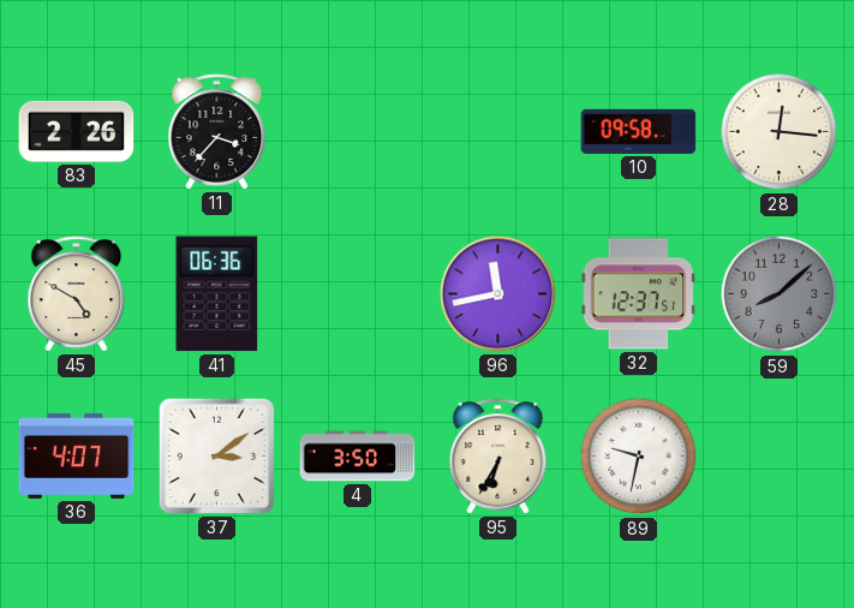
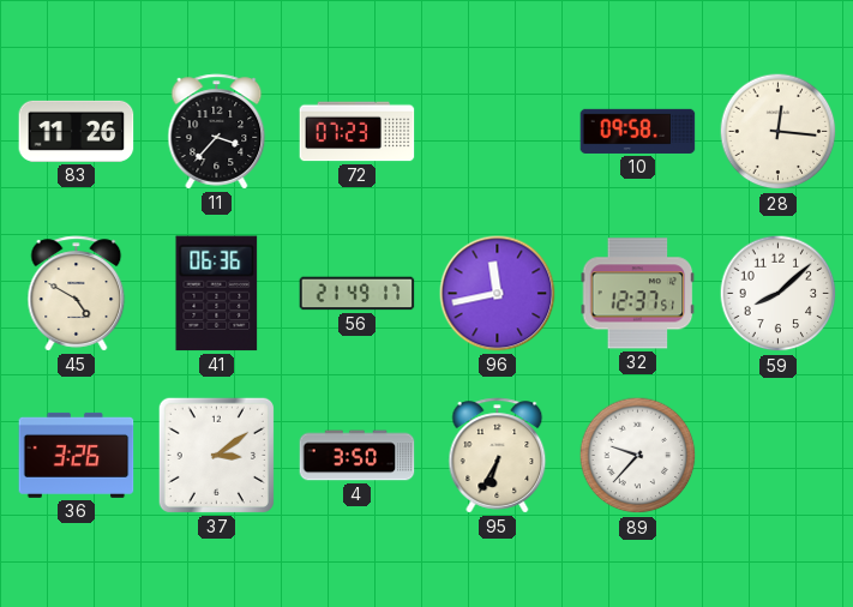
83: 2:26 -> 11:26
72: none -> 07:23
56: none -> 21:49
59 dial: grey -> white
36: 4:07 -> 3:26
89: 9:32 -> 9:37
